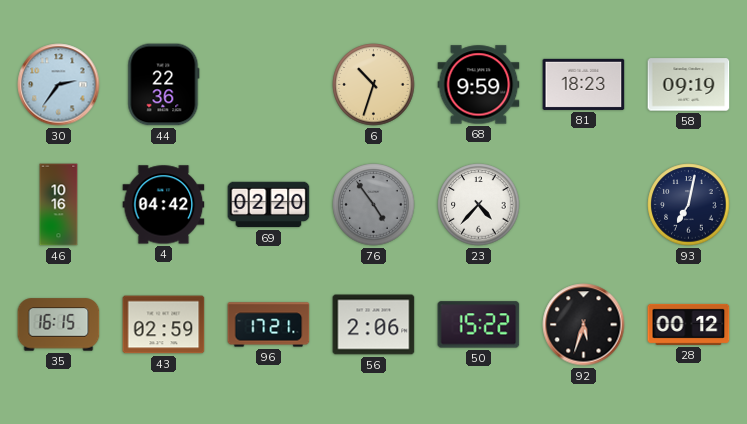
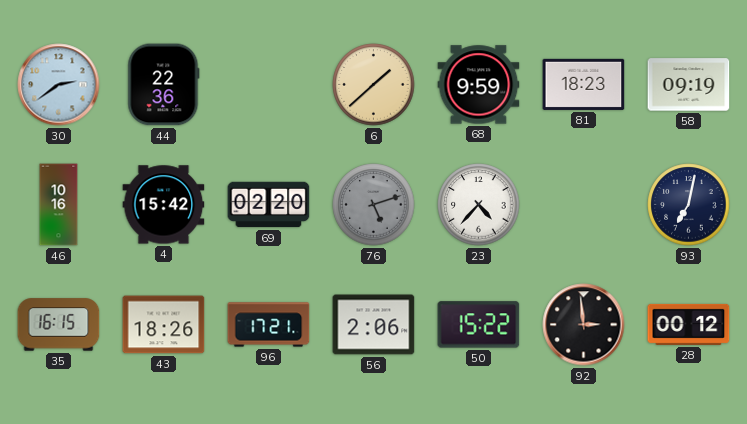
30: 2:36 -> 2:39
6: 10:33 -> 1:38
4: 04:42 -> 15:42
76: 4:54 -> 5:12
43: 02:59 -> 18:26
92: 5:33 -> 2:59
